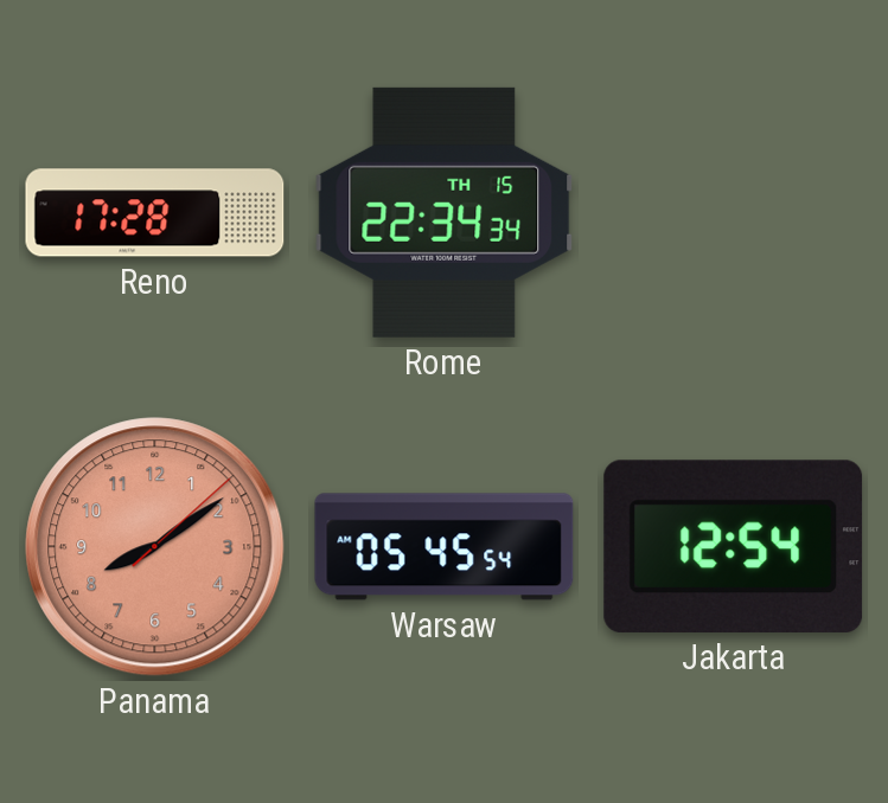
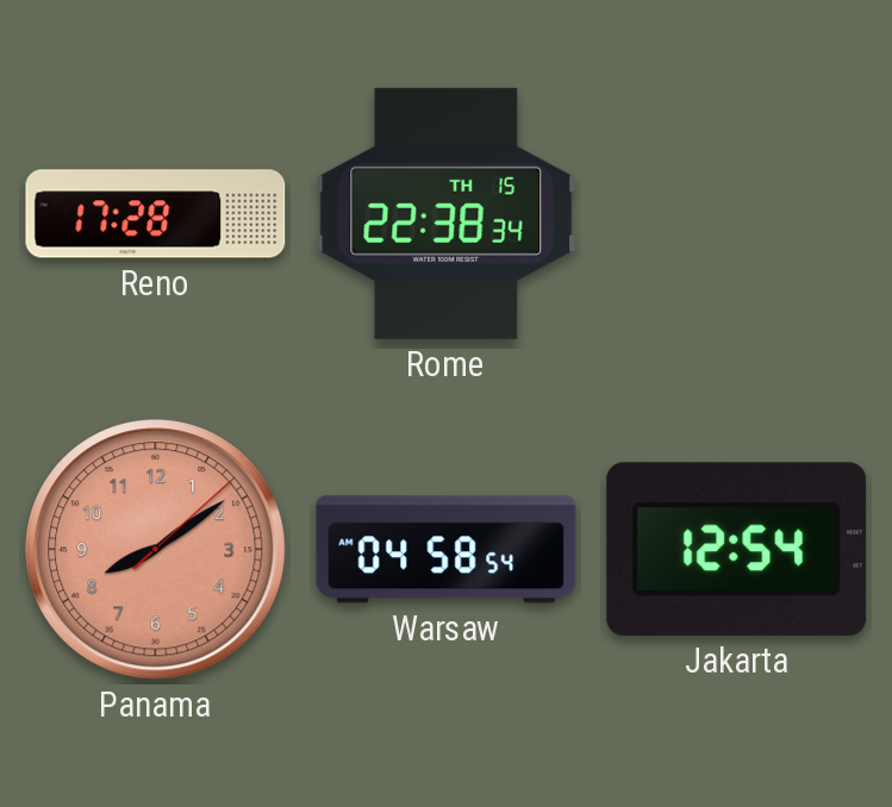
Rome: 22:34 -> 22:38
Warsaw: 05:45 -> 04:58
